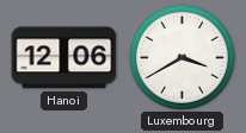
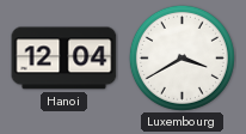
Hanoi: 12:06 -> 12:04
